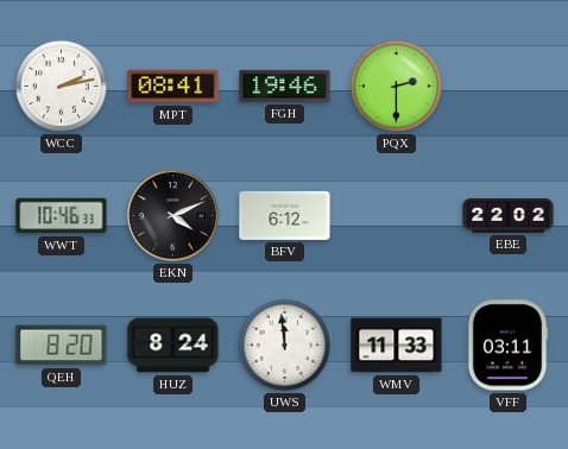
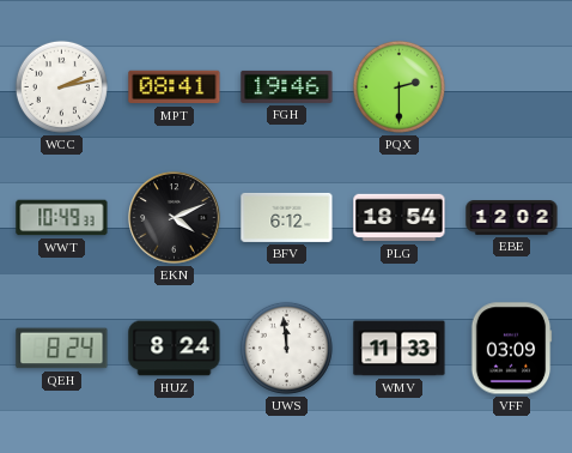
WWT: 10:46 -> 10:49
PLG: none -> 18:54
EBE: 22:02 -> 12:02
QEH: 8:20 -> 8:24
VFF: 03:11 -> 03:09
